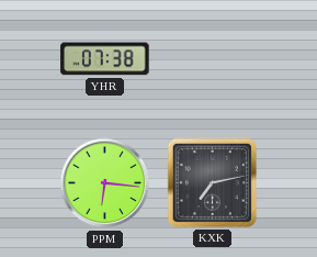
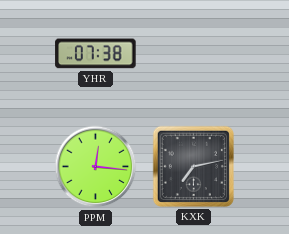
PPM: 6:16 -> 12:16
